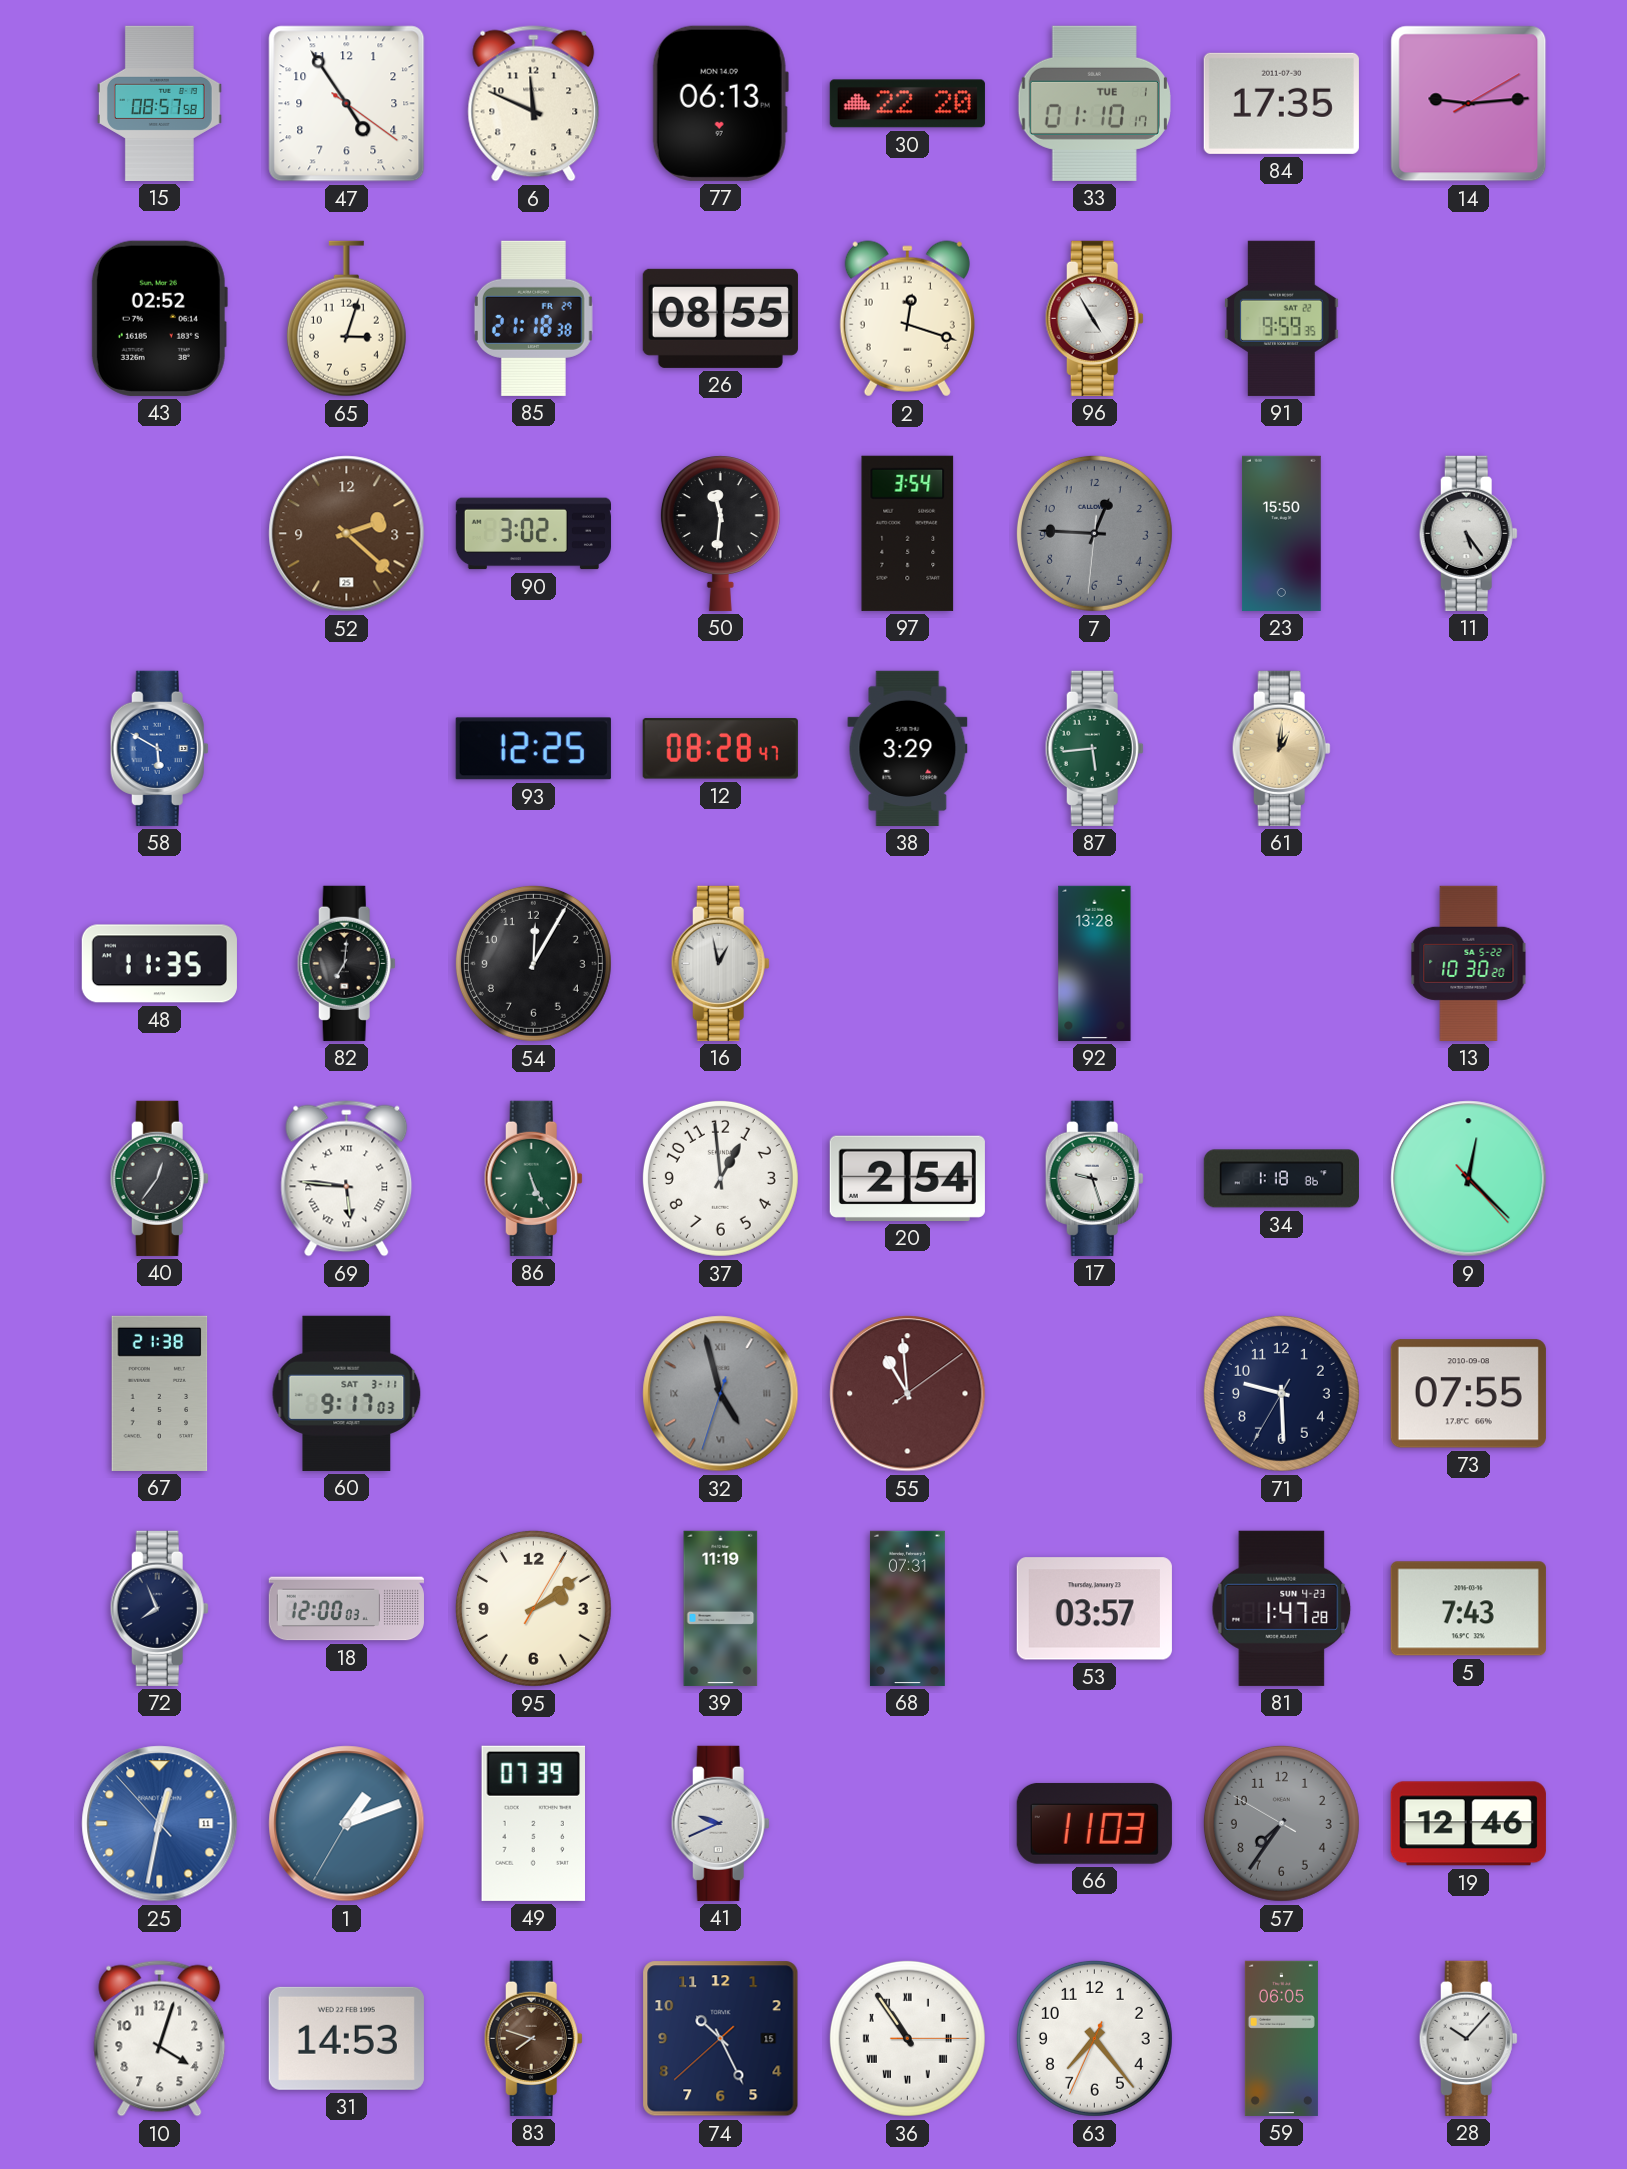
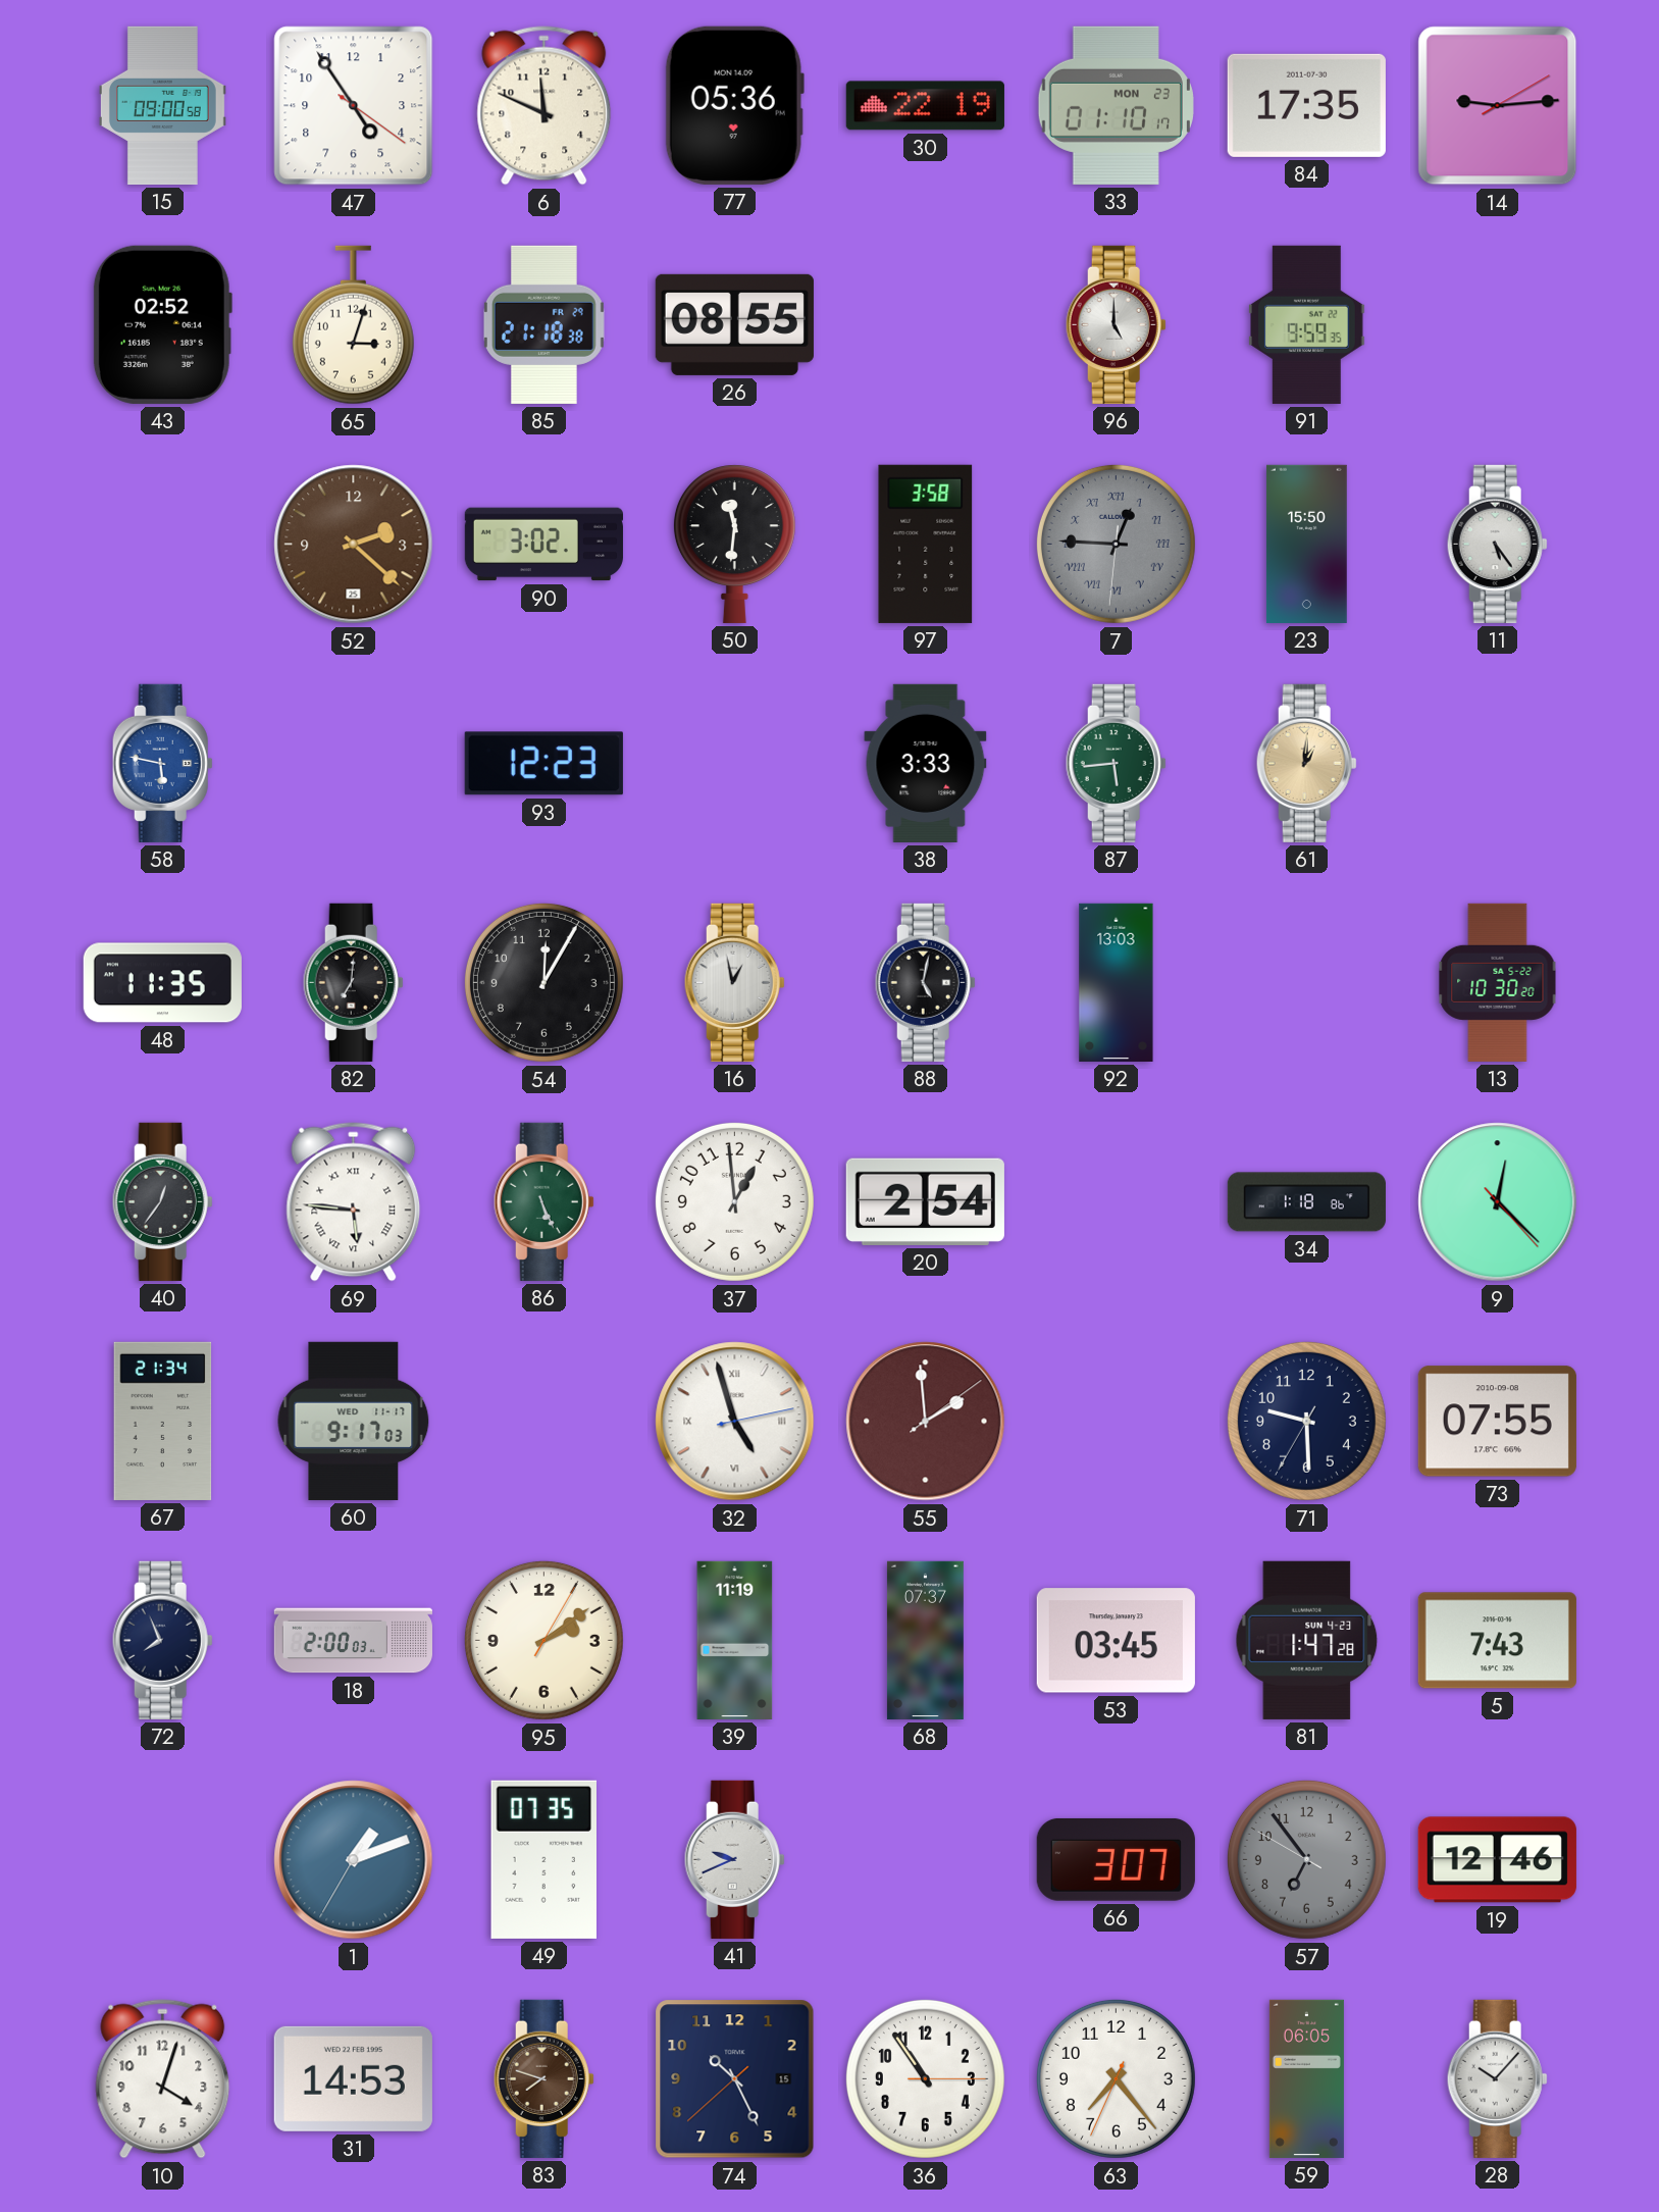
15: 08:57 -> 09:00
77: 06:13 -> 05:36
30: 22:20 -> 22:19
33 date: TUE 1 -> MON 23
2: 12:18 -> none
96: 4:55 -> 5:00
97: 3:54 -> 3:58
7 numerals: Arabic -> Roman
58: 5:50 -> 5:47
93: 12:25 -> 12:23
12: 08:28 -> none
38: 3:29 -> 3:33
88: none -> 5:02
92: 13:28 -> 13:03
17: 9:27 -> none
67: 21:38 -> 21:34
60 date: SAT 3-11 -> WED 11-17
32: 4:57:33 -> 4:57:13
32 dial: grey -> white
55: 10:59 -> 1:59
18: 12:00 -> 2:00
68: 07:31 -> 07:37
53: 03:57 -> 03:45
25: 12:31 -> none
49: 07:39 -> 07:35
66: 11:03 -> 3:07
57: 7:35 -> 6:53
36 numerals: Roman -> Arabic
